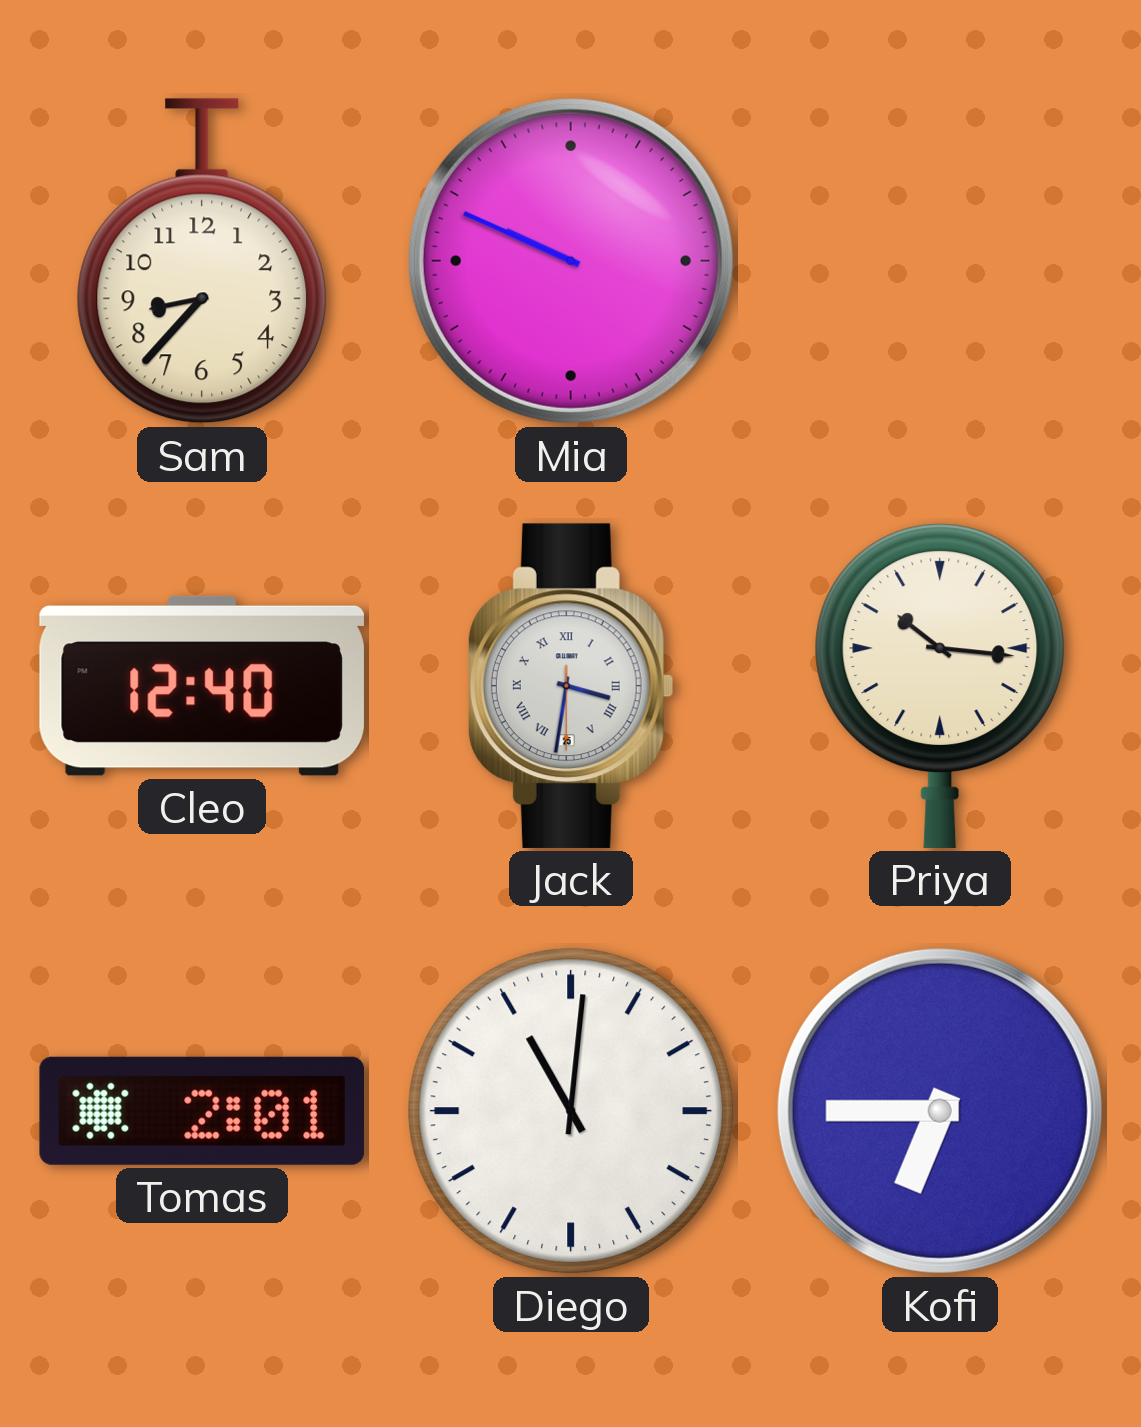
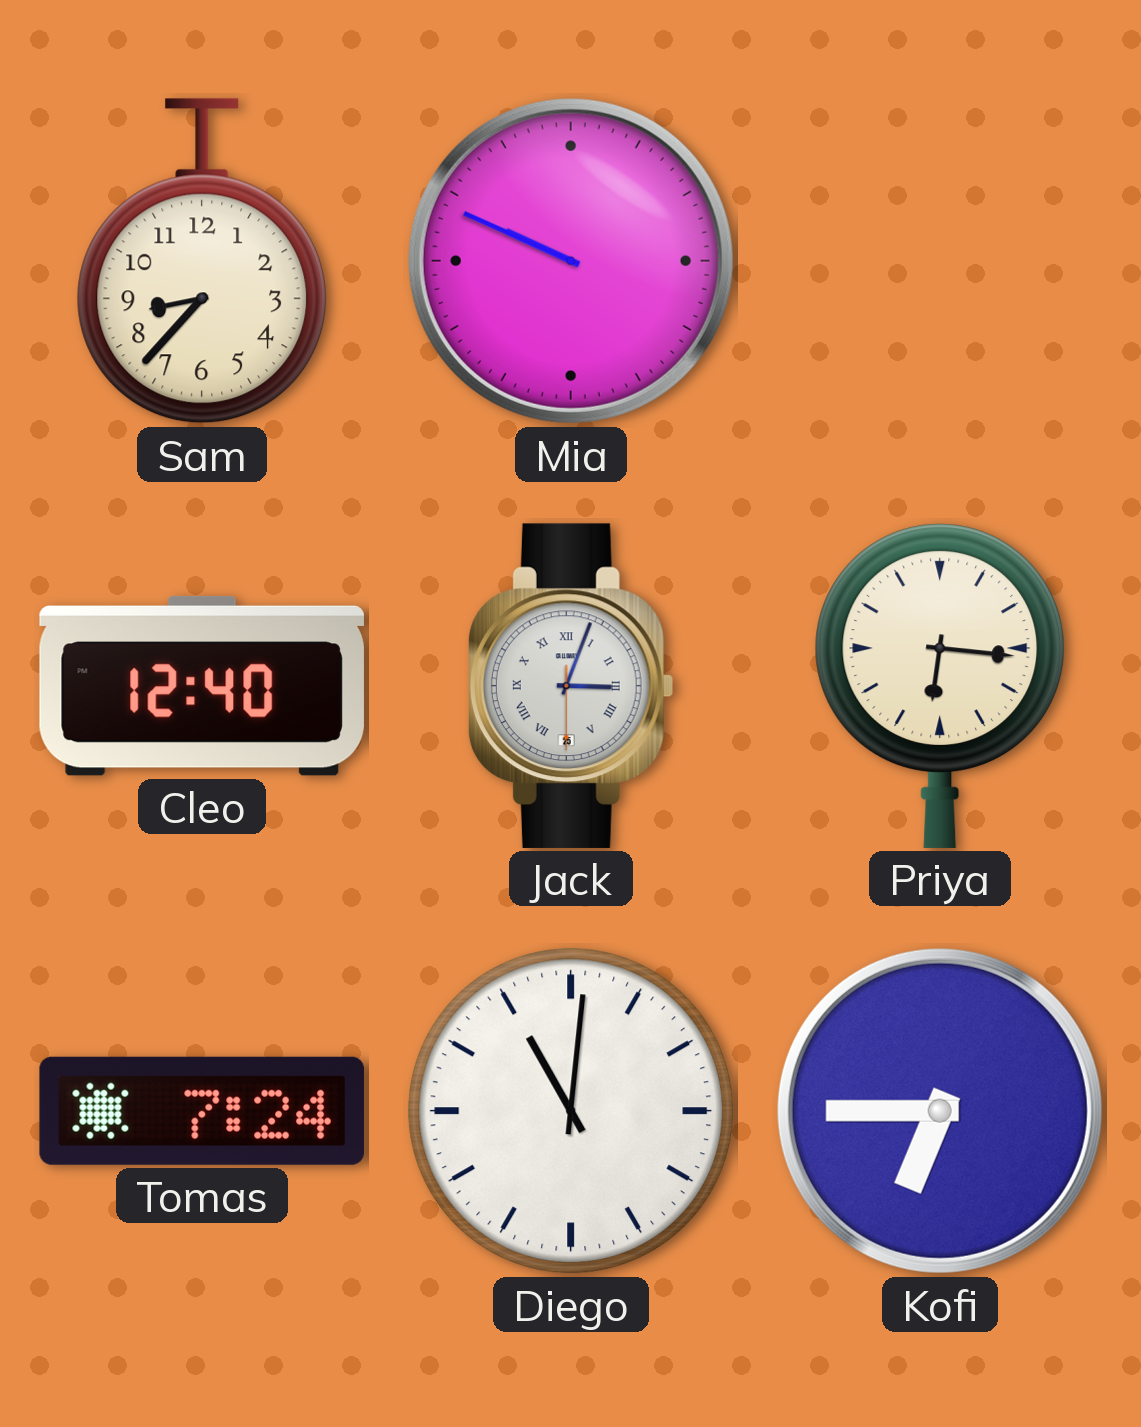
Jack: 3:31 -> 3:03
Priya: 10:16 -> 6:16
Tomas: 2:01 -> 7:24
